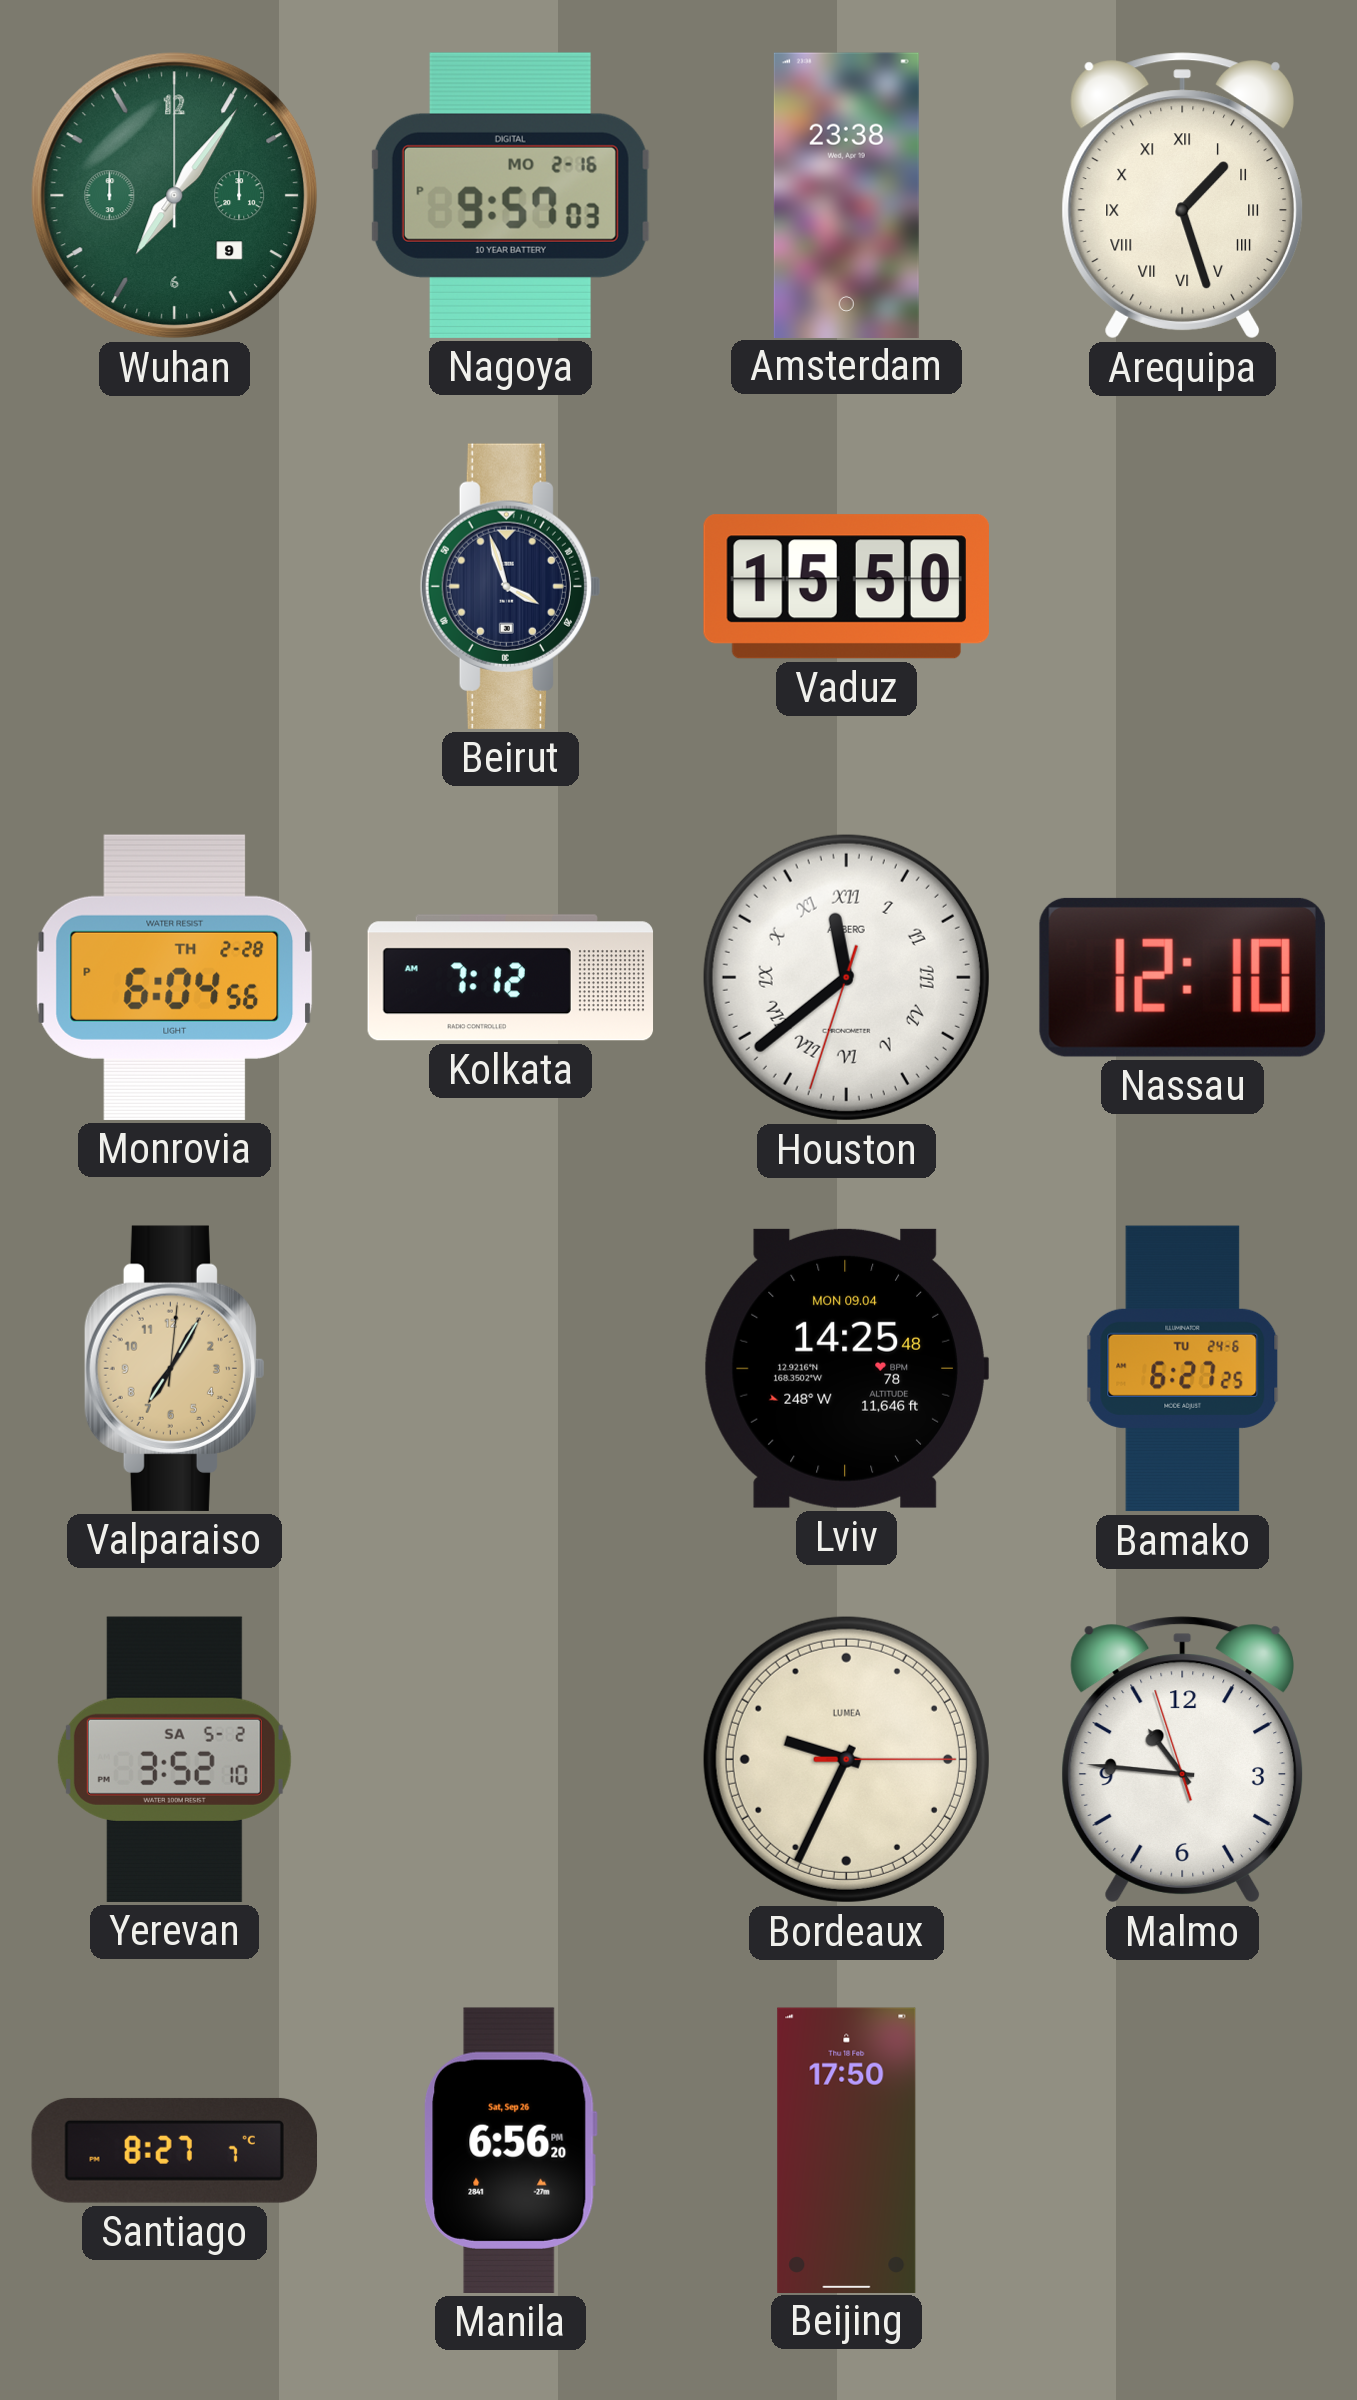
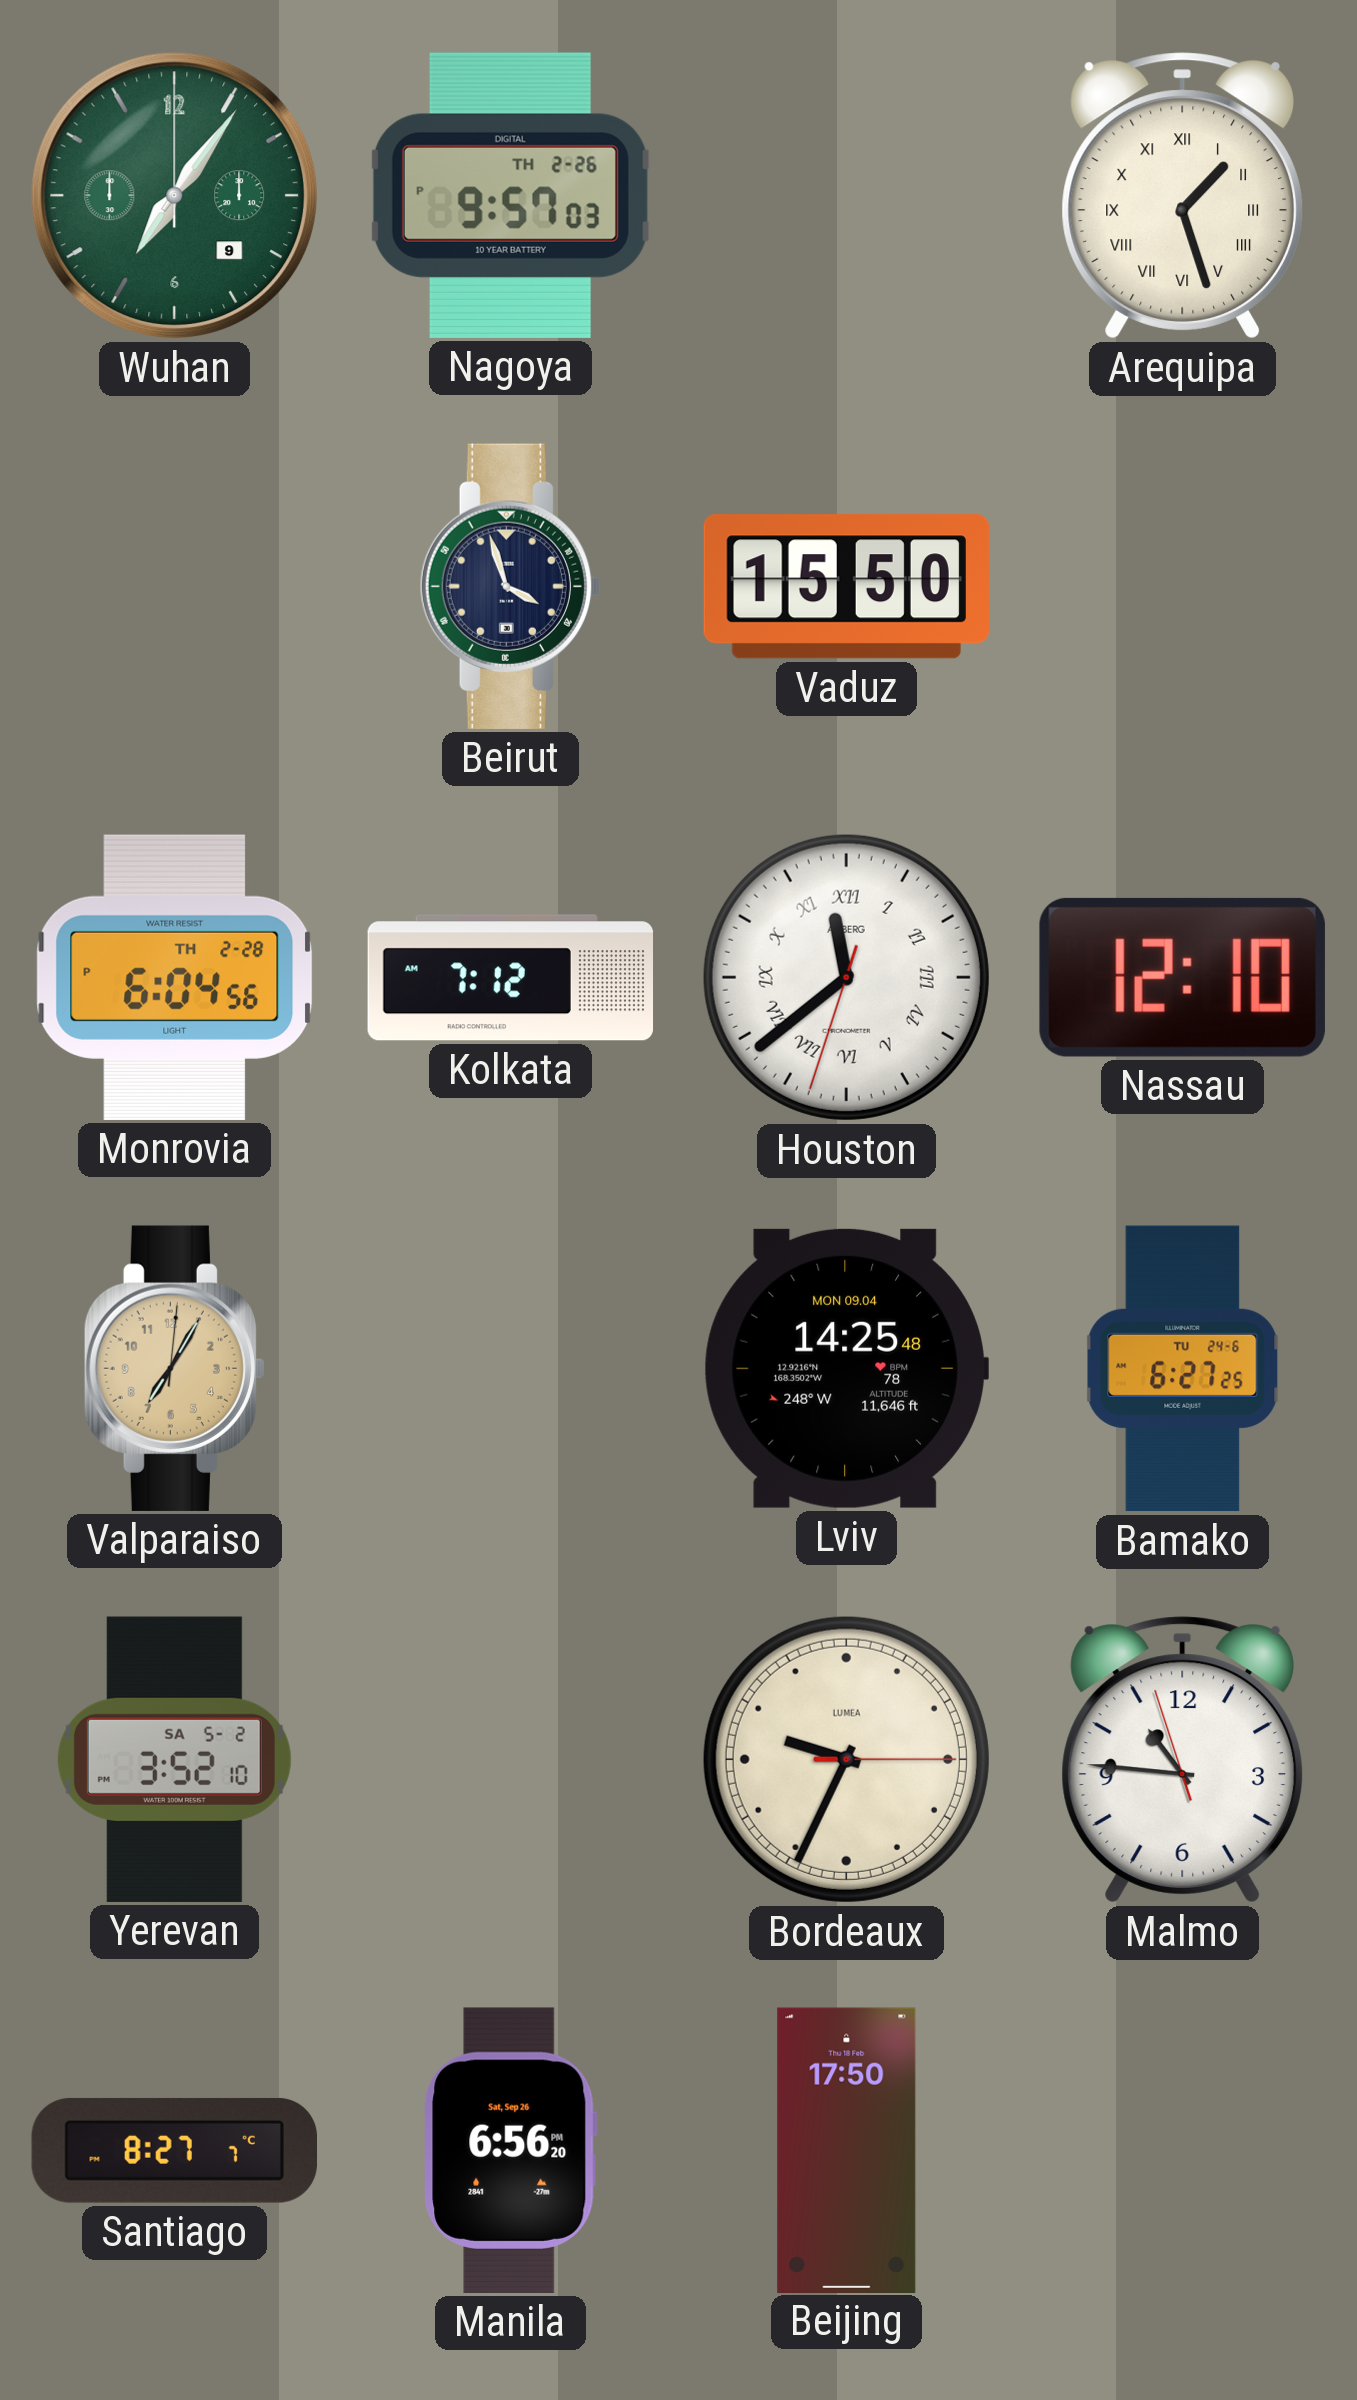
Nagoya date: MO 2-16 -> TH 2-26
Amsterdam: 23:38 -> none
